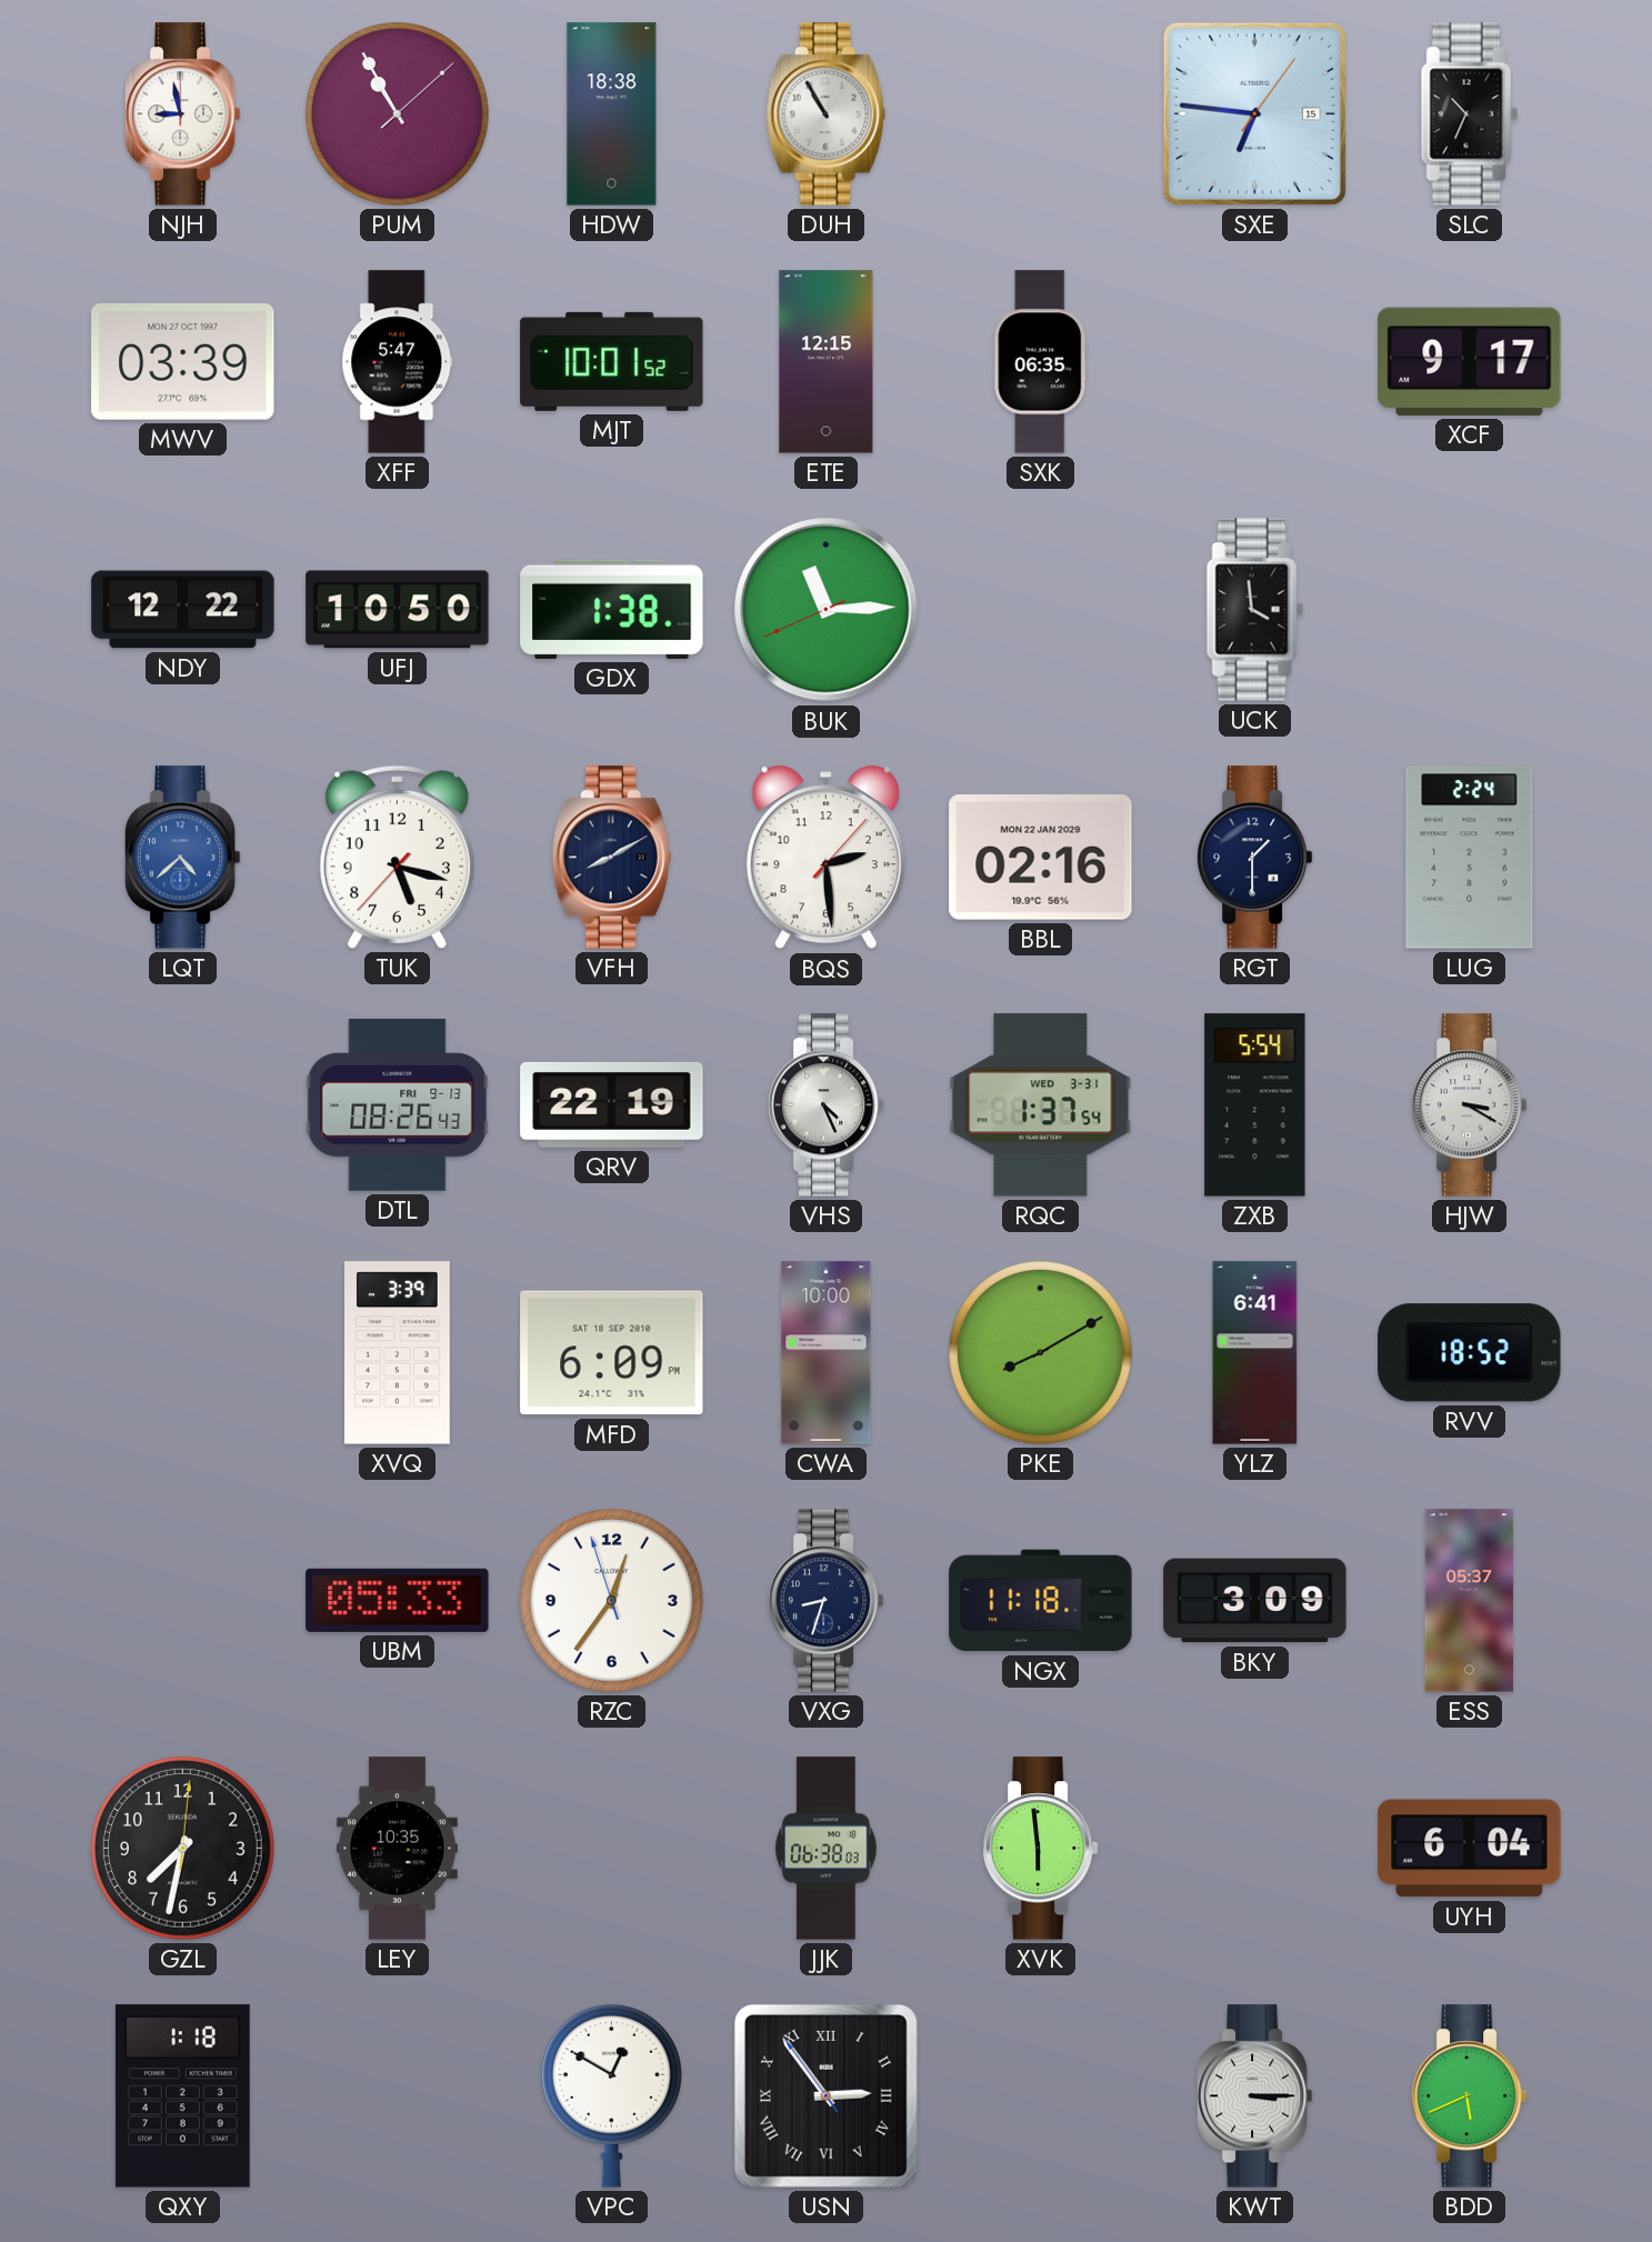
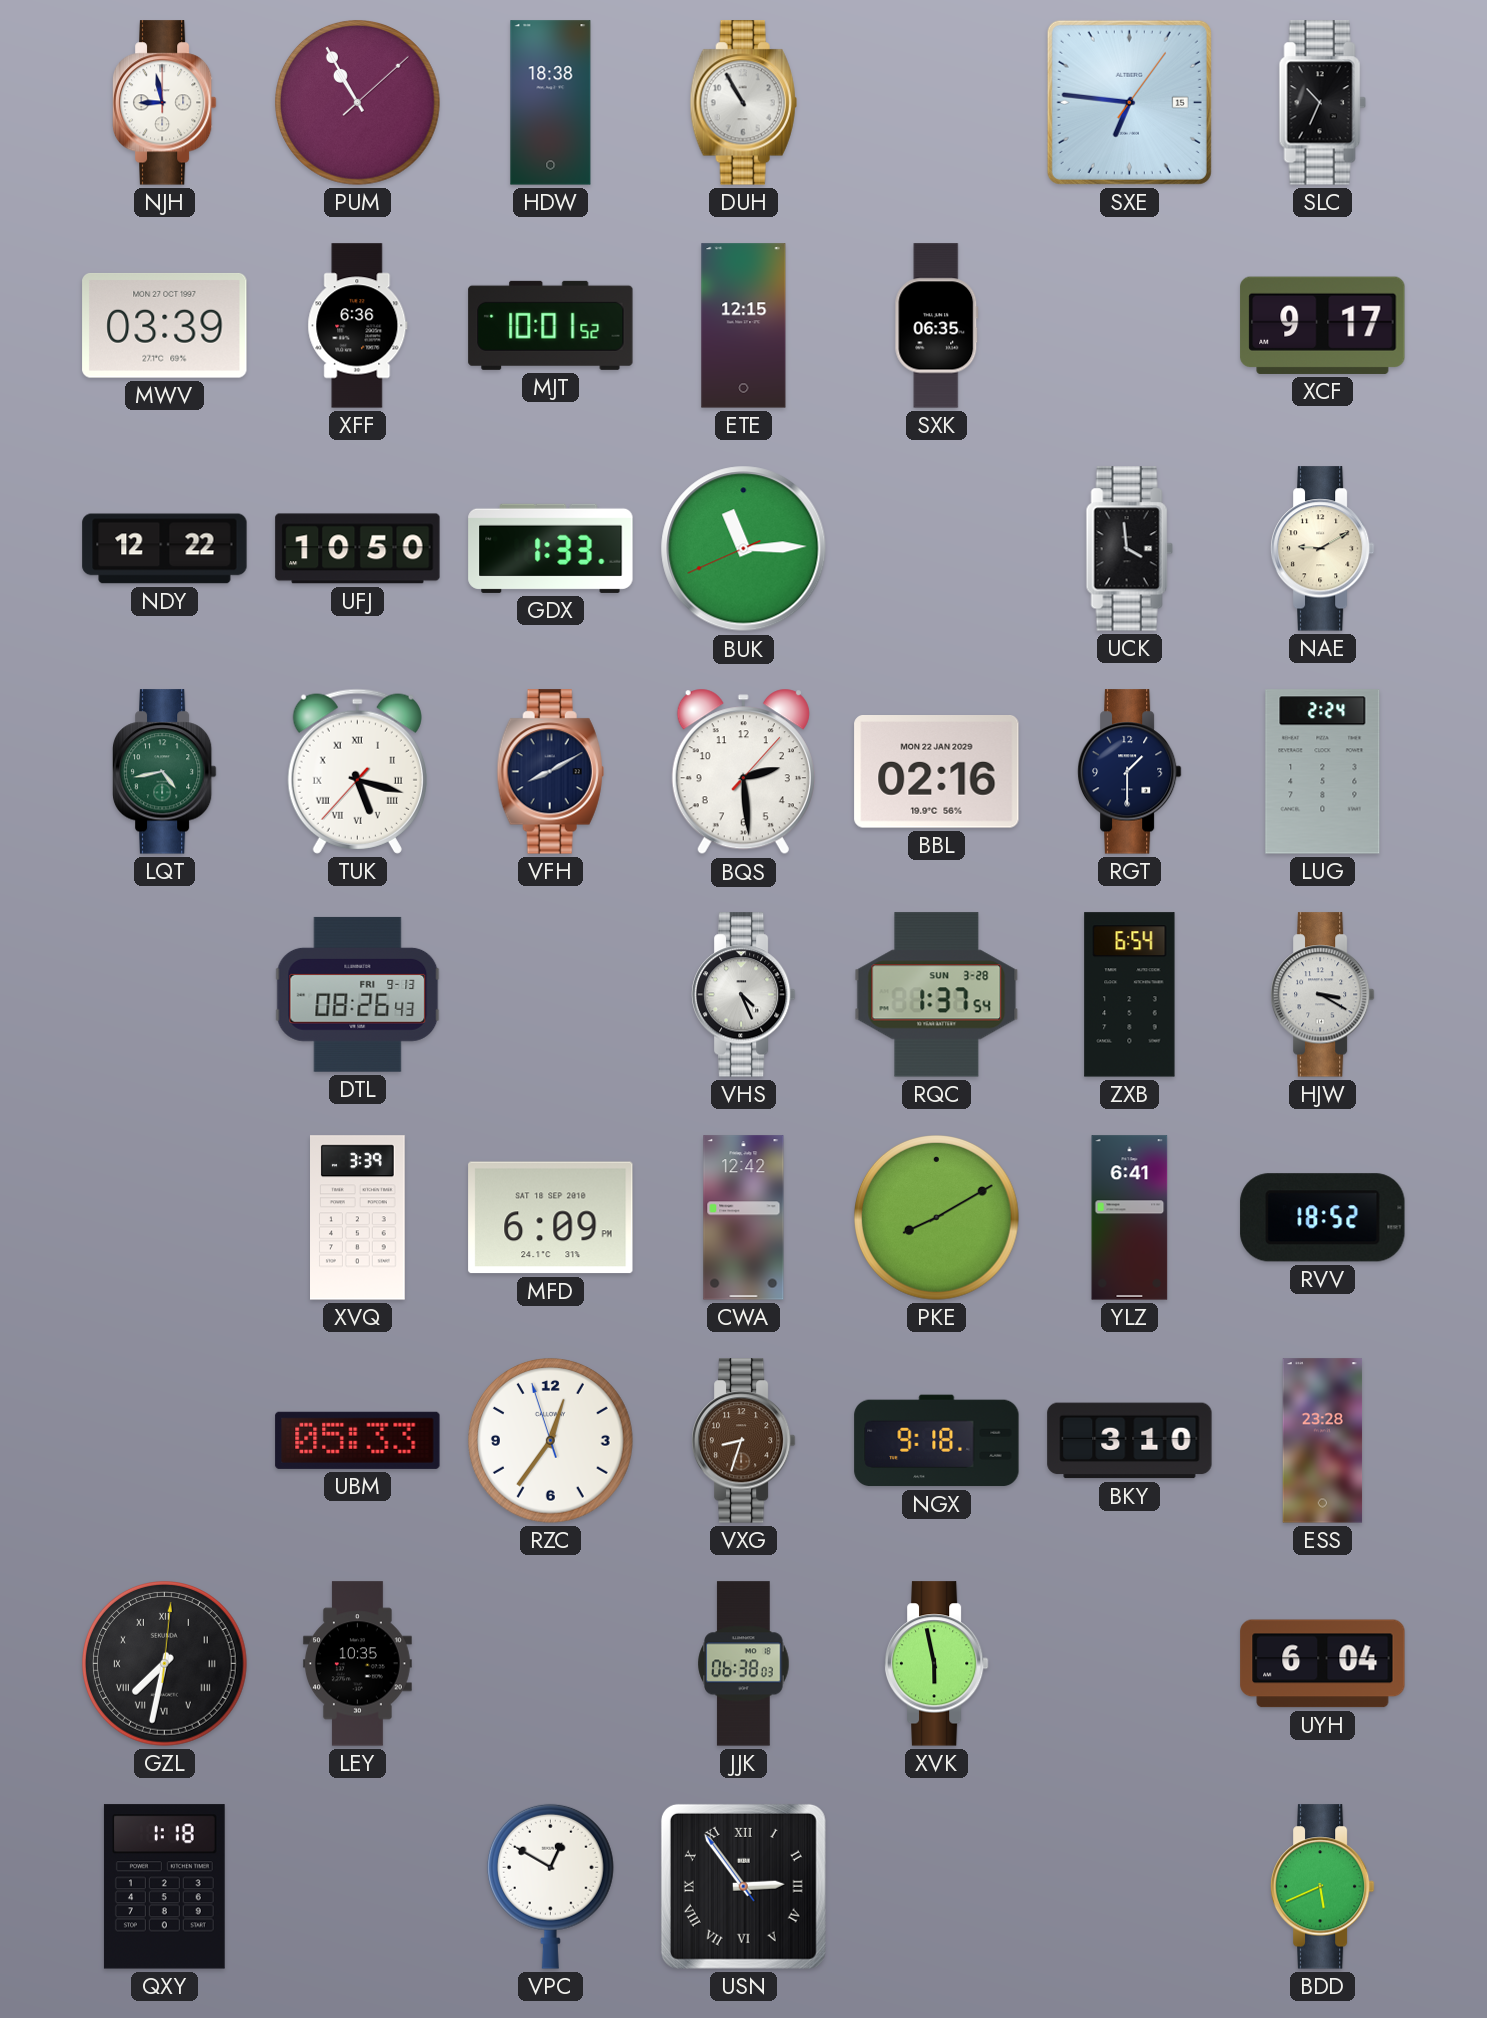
XFF: 5:47 -> 6:36
GDX: 1:38 -> 1:33
NAE: none -> 9:10
LQT: 4:38 -> 4:43
LQT dial: blue -> green
TUK numerals: Arabic -> Roman
QRV: 22:19 -> none
RQC date: WED 3-31 -> SUN 3-28
ZXB: 5:54 -> 6:54
CWA: 10:00 -> 12:42
VXG dial: navy -> brown
NGX: 11:18 -> 9:18
BKY: 3:09 -> 3:10
ESS: 05:37 -> 23:28
GZL numerals: Arabic -> Roman
XVK: 5:59 -> 5:58
KWT: 3:15 -> none
